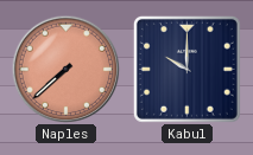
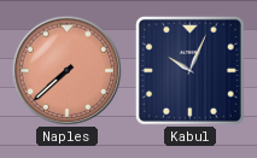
Kabul: 10:00 -> 10:04
